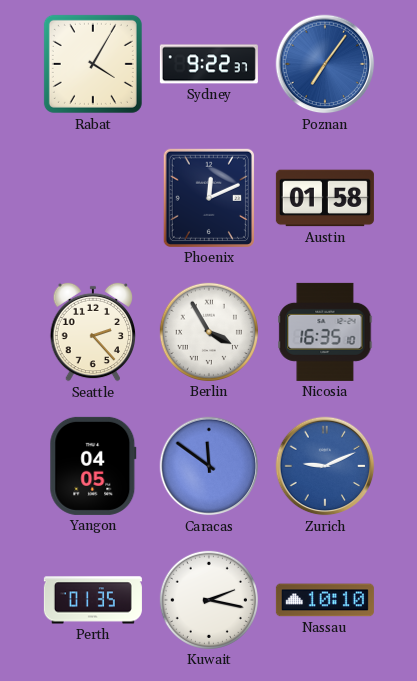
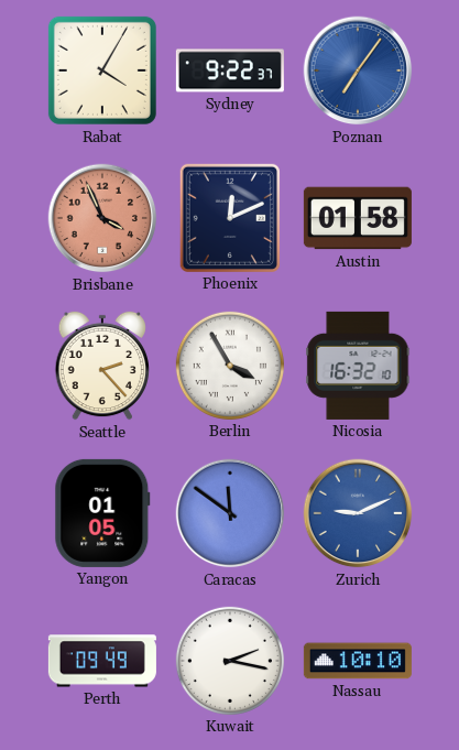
Brisbane: none -> 3:56
Nicosia: 16:35 -> 16:32
Yangon: 04:05 -> 01:05
Perth: 01:35 -> 09:49
